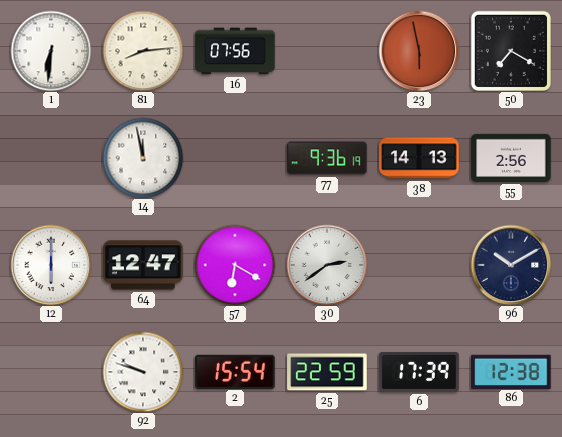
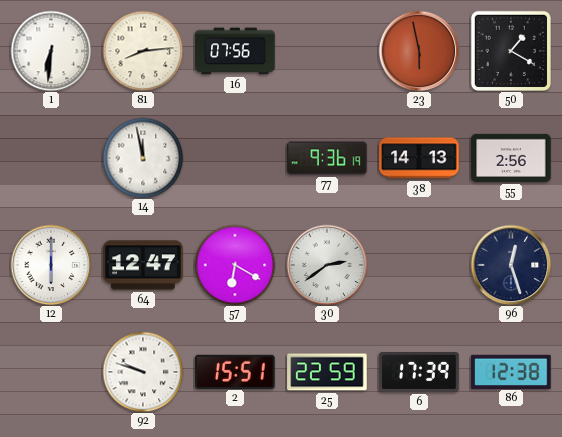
50: 7:20 -> 1:20
96: 10:10 -> 12:27
2: 15:54 -> 15:51
